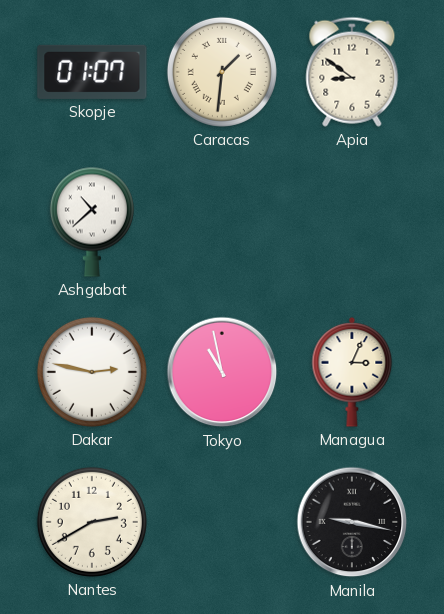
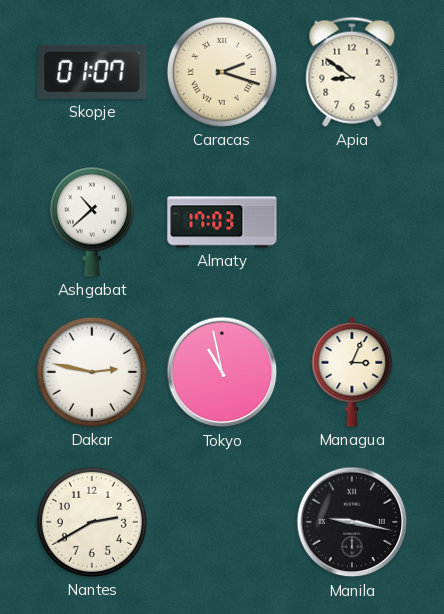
Caracas: 1:31 -> 2:18
Almaty: none -> 17:03
